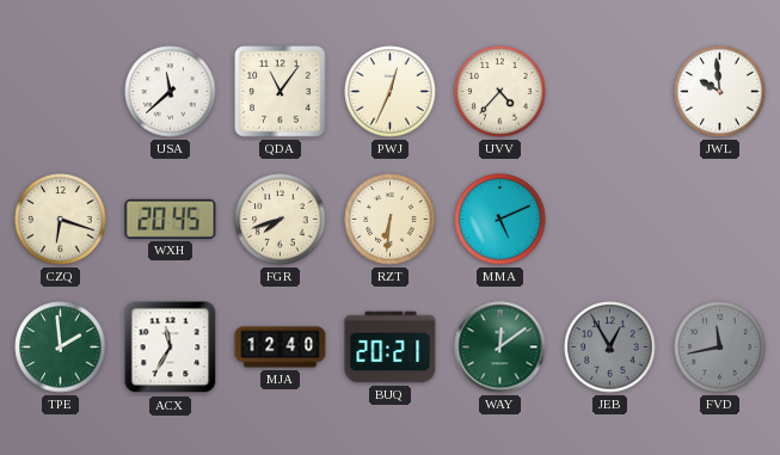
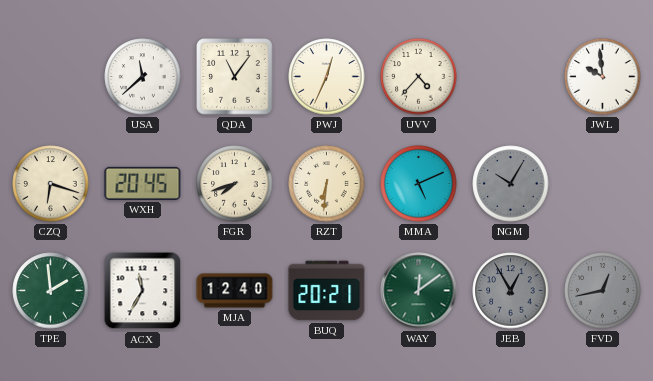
NGM: none -> 10:05
FVD: 11:43 -> 12:43
